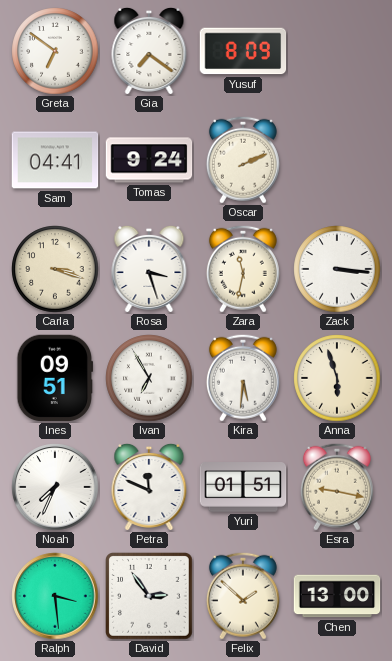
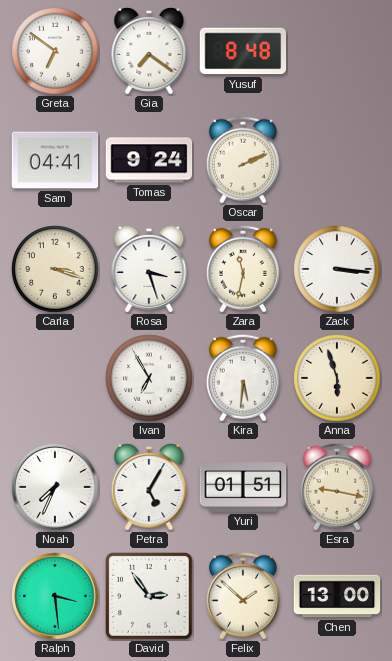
Yusuf: 8:09 -> 8:48
Ines: 09:51 -> none
Petra: 11:49 -> 5:05
